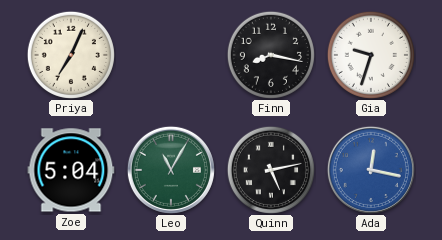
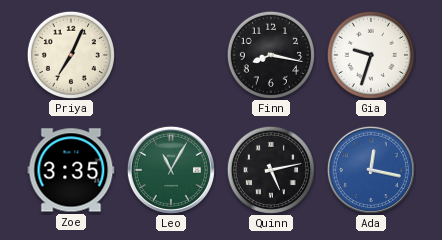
Zoe: 5:04 -> 3:35
